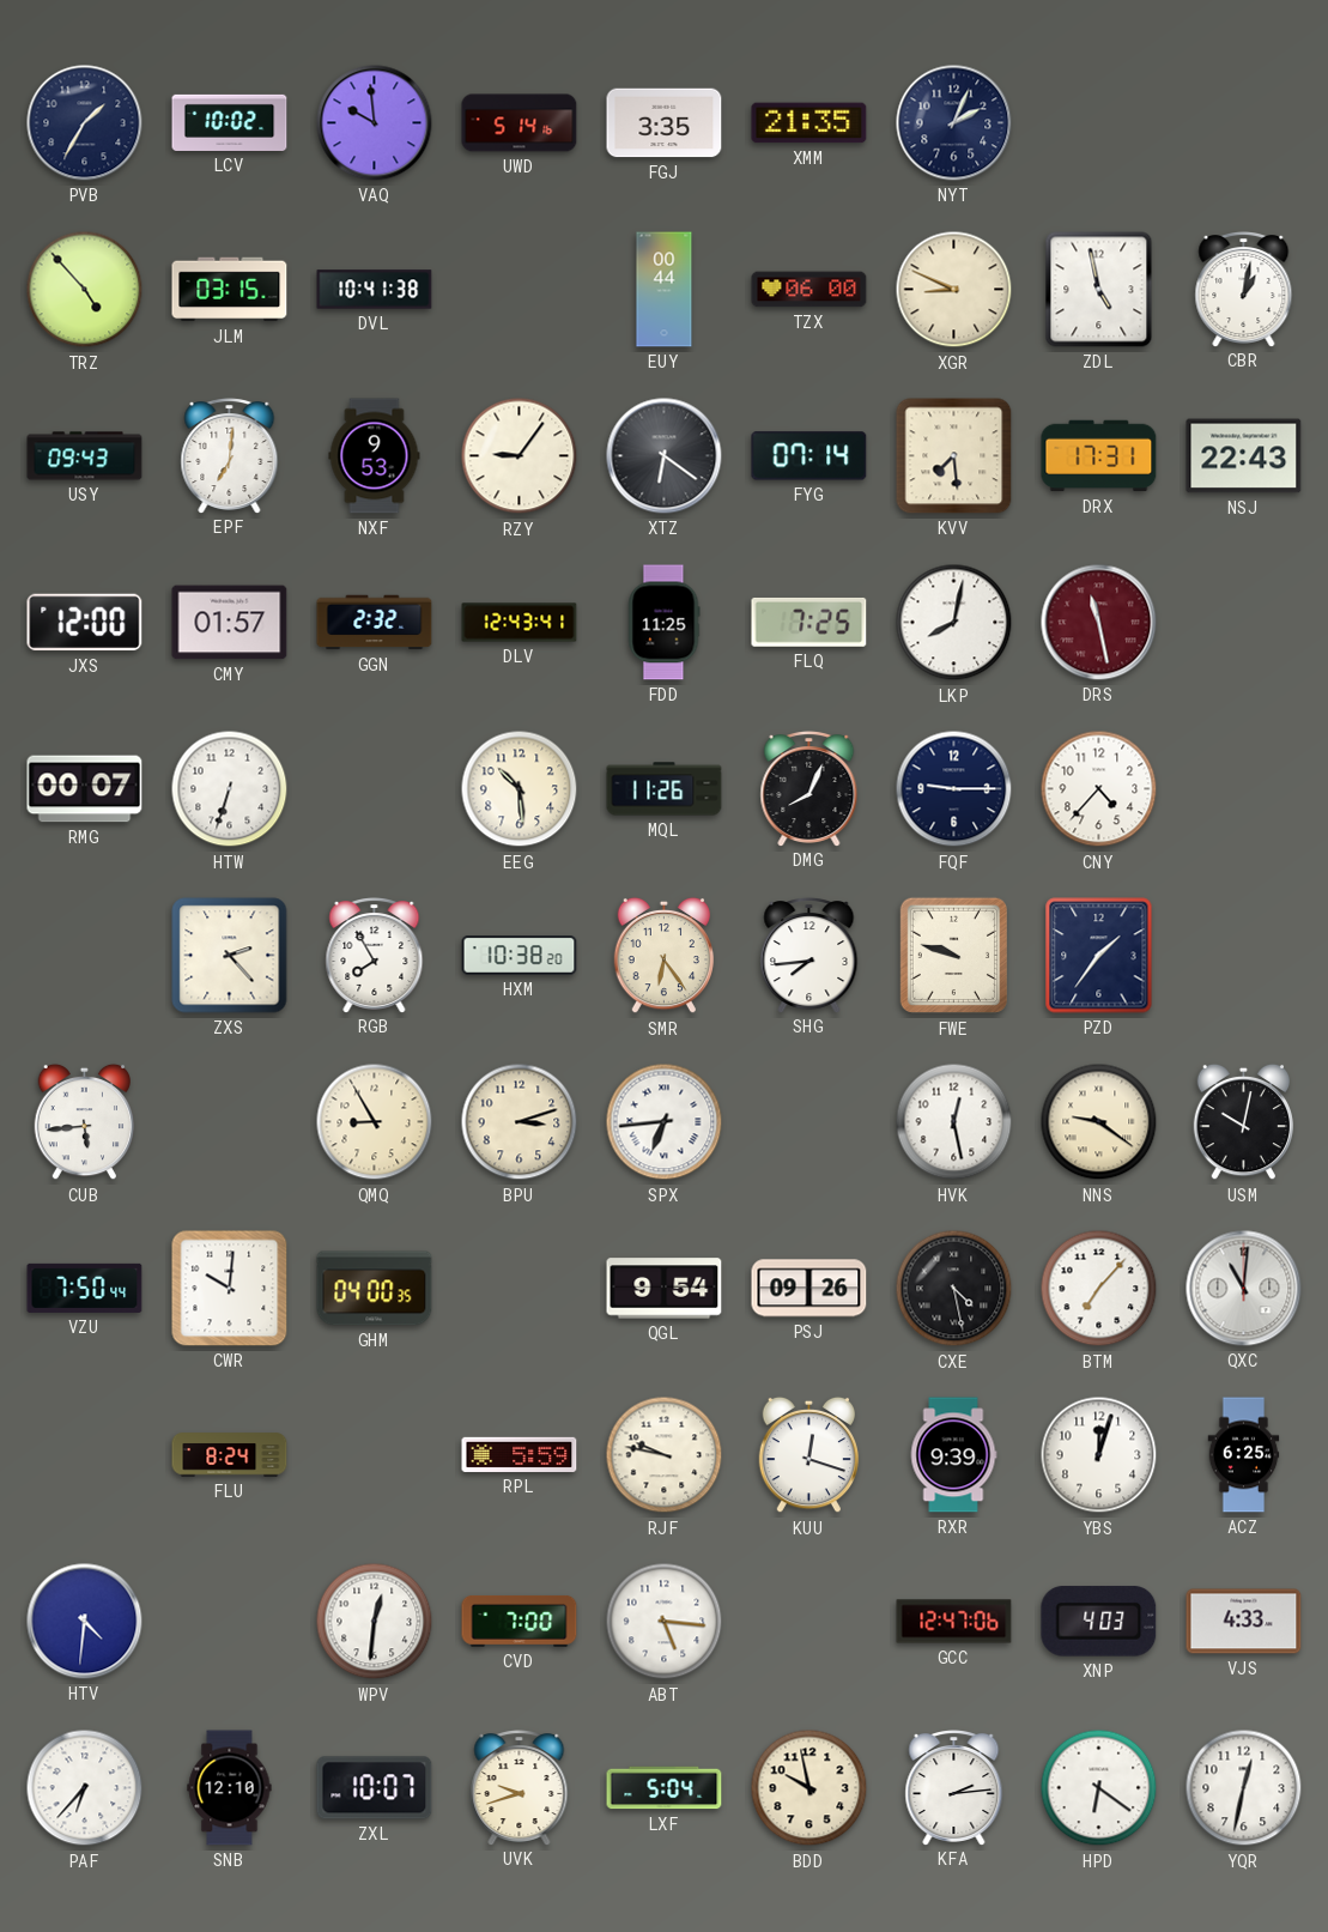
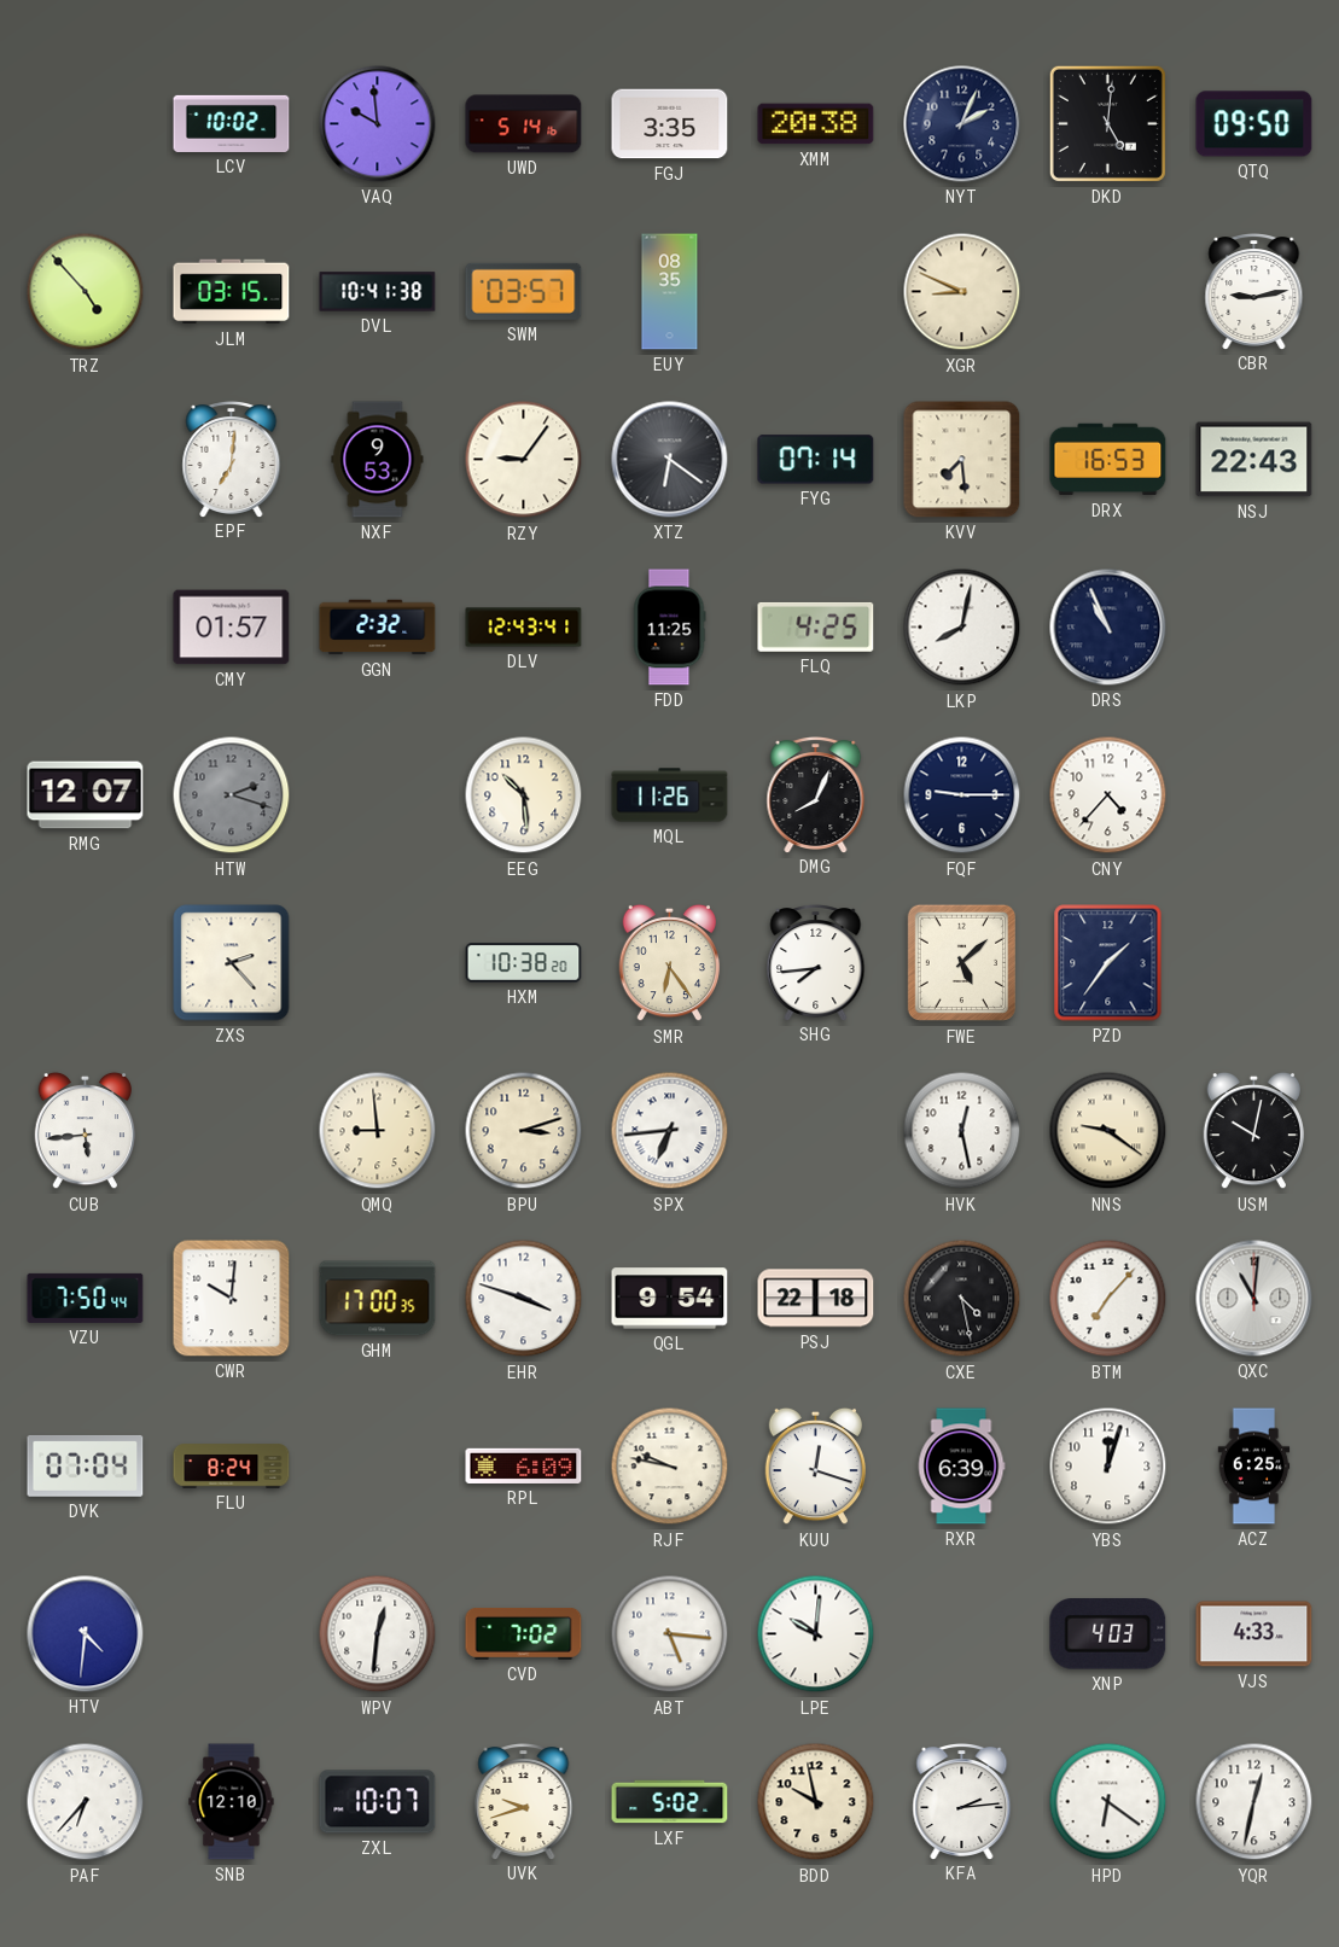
PVB: 1:35 -> none
XMM: 21:35 -> 20:38
DKD: none -> 5:01
QTQ: none -> 09:50
SWM: none -> 03:57
EUY: 00:44 -> 08:35
TZX: 06:00 -> none
ZDL: 4:58 -> none
CBR: 1:02 -> 9:13
USY: 09:43 -> none
DRX: 17:31 -> 16:53
JXS: 12:00 -> none
FLQ: 7:25 -> 4:25
DRS: 11:28 -> 10:56
DRS dial: burgundy -> navy
RMG: 00:07 -> 12:07
HTW: 6:33 -> 2:18
HTW dial: white -> grey
RGB: 7:55 -> none
FWE: 9:48 -> 5:08
QMQ: 8:55 -> 8:59
GHM: 04:00 -> 17:00
EHR: none -> 3:48
PSJ: 09:26 -> 22:18
DVK: none -> 07:04
RPL: 5:59 -> 6:09
RXR: 9:39 -> 6:39
CVD: 7:00 -> 7:02
LPE: none -> 10:01
GCC: 12:47 -> none
LXF: 5:04 -> 5:02
